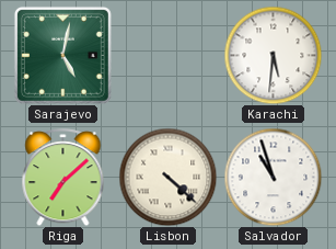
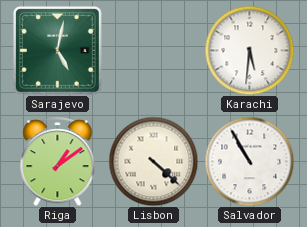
Riga: 7:08 -> 1:09
Salvador: 10:57 -> 10:55
